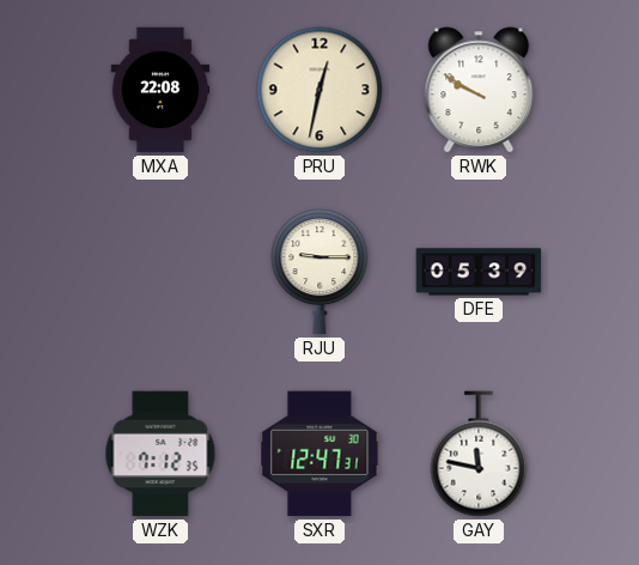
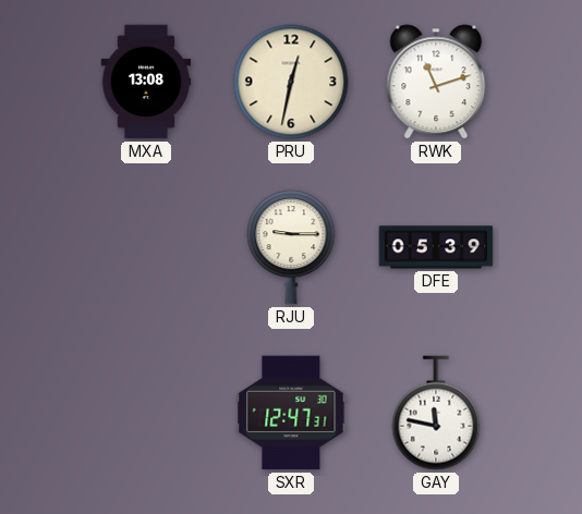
MXA: 22:08 -> 13:08
RWK: 9:50 -> 11:12
WZK: 7:12 -> none
